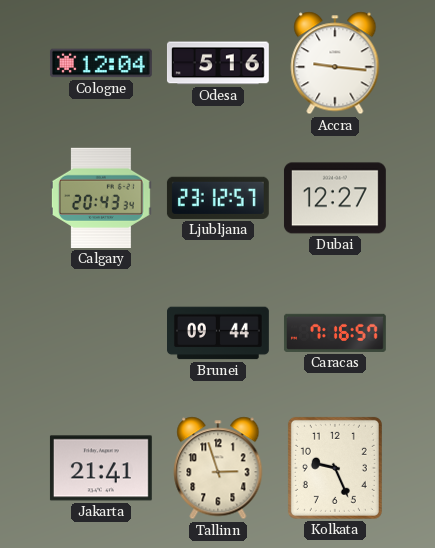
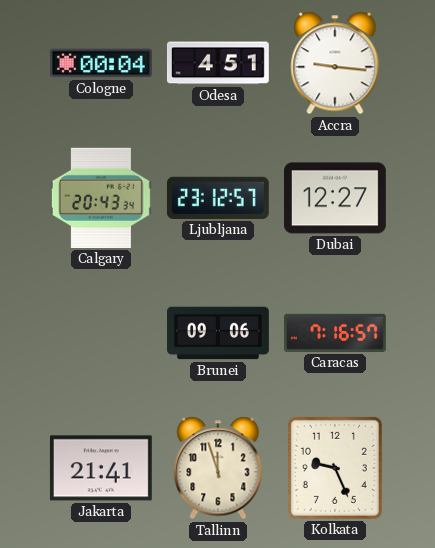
Cologne: 12:04 -> 00:04
Odesa: 5:16 -> 4:51
Brunei: 09:44 -> 09:06
Tallinn: 2:57 -> 11:57
